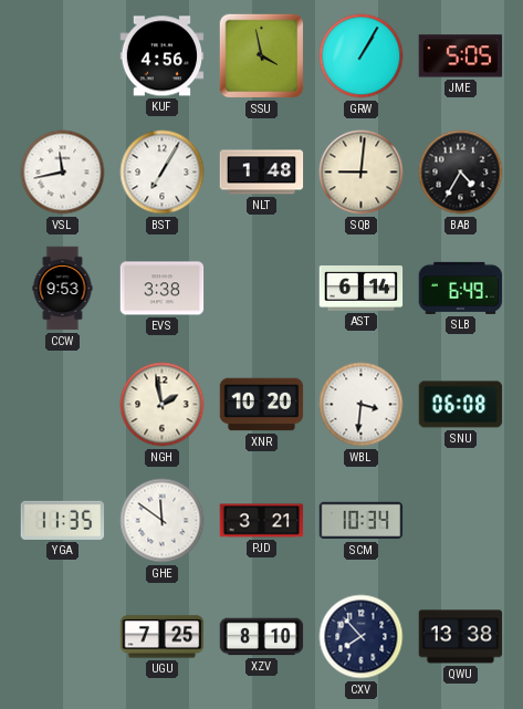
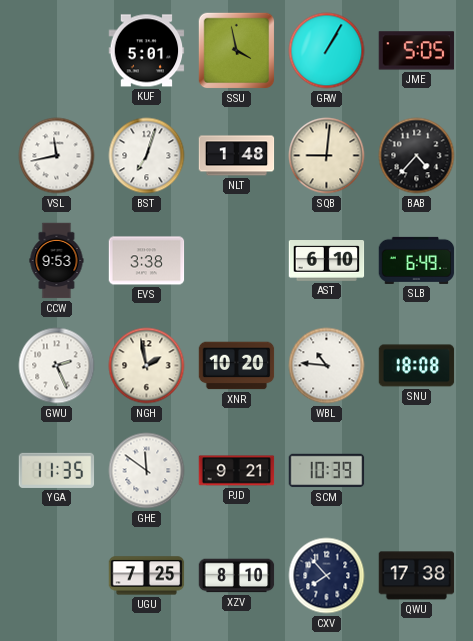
KUF: 4:56 -> 5:01
BST: 7:05 -> 7:03
BAB: 4:35 -> 4:37
AST: 6:14 -> 6:10
GWU: none -> 2:26
WBL: 3:31 -> 10:46
SNU: 06:08 -> 18:08
PJD: 3:21 -> 9:21
SCM: 10:34 -> 10:39
QWU: 13:38 -> 17:38
